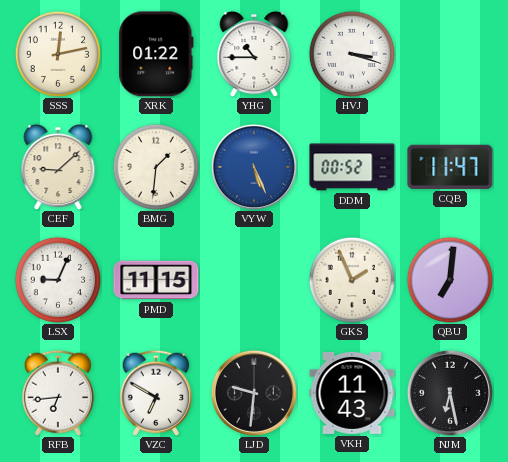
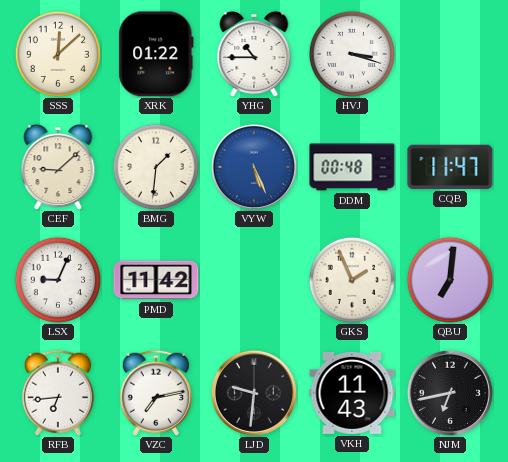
SSS: 12:13 -> 12:08
DDM: 00:52 -> 00:48
PMD: 11:15 -> 11:42
VZC: 6:50 -> 7:13
NJM: 6:28 -> 6:43
